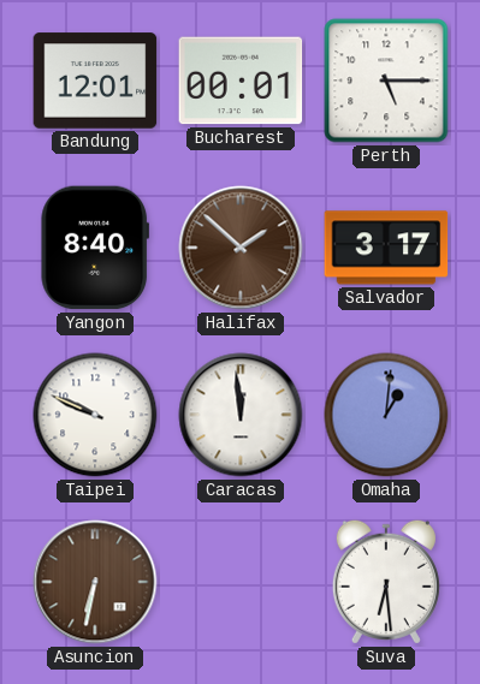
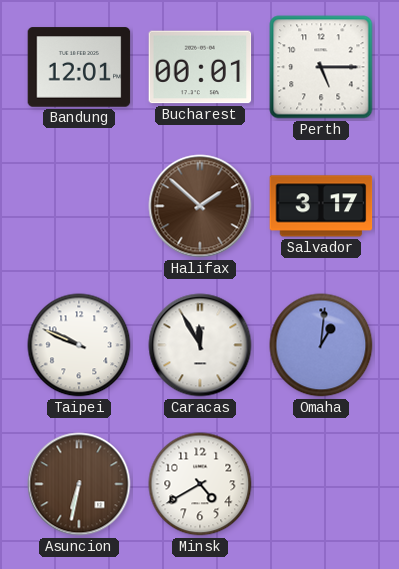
Yangon: 8:40 -> none
Caracas: 11:59 -> 11:55
Minsk: none -> 4:40
Suva: 6:29 -> none
